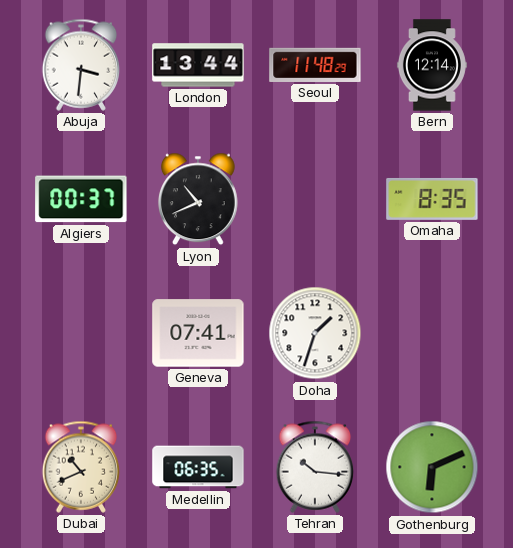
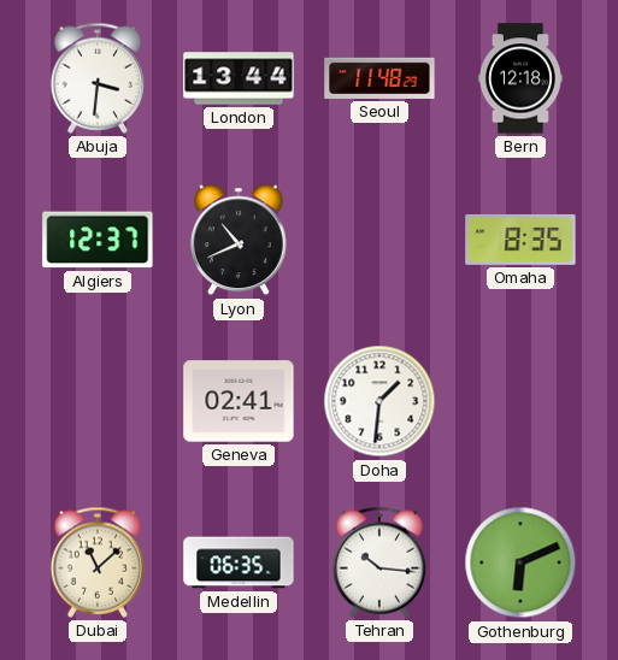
Bern: 12:14 -> 12:18
Algiers: 00:37 -> 12:37
Geneva: 07:41 -> 02:41
Doha: 1:33 -> 1:31
Dubai: 10:41 -> 11:08
